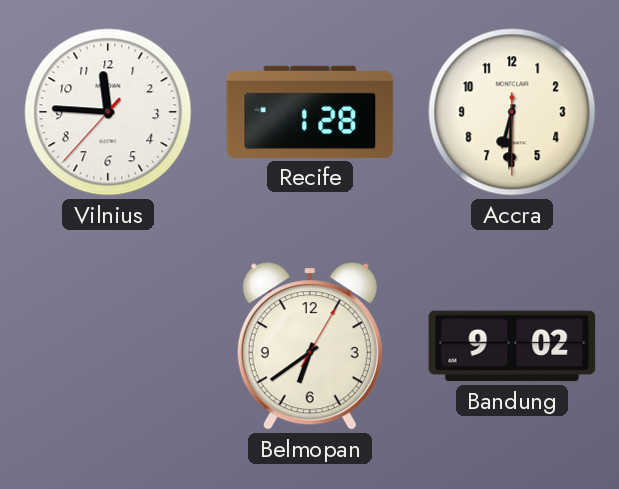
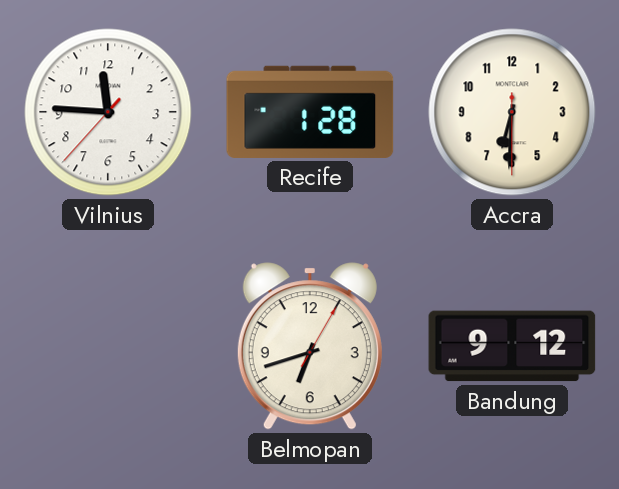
Belmopan: 6:39 -> 6:42
Bandung: 9:02 -> 9:12
